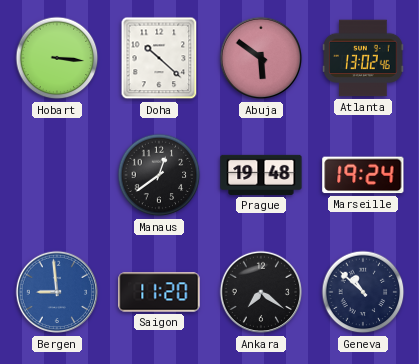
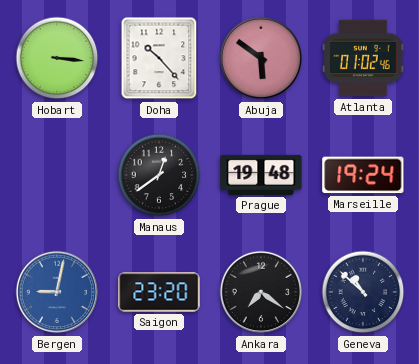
Doha: 10:22 -> 10:23
Atlanta: 13:02 -> 01:02
Bergen: 8:59 -> 9:02
Saigon: 11:20 -> 23:20
